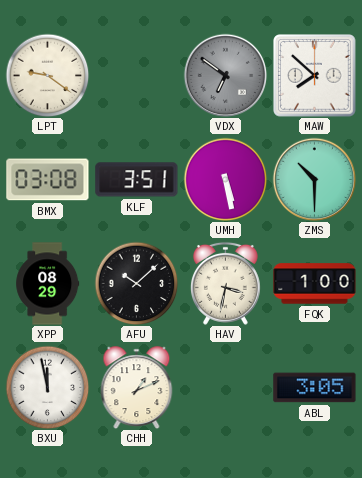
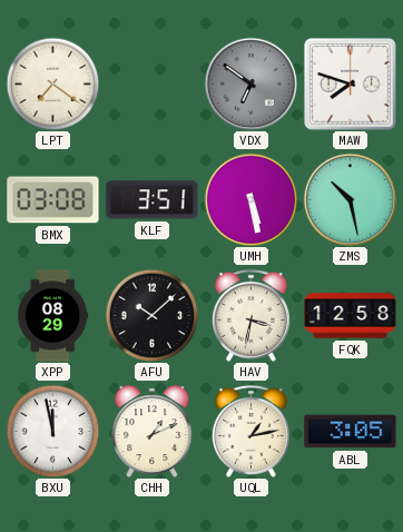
LPT: 9:21 -> 7:21
MAW: 7:52 -> 7:48
ZMS: 10:30 -> 10:28
FQK: 1:00 -> 12:58
UQL: none -> 1:13
